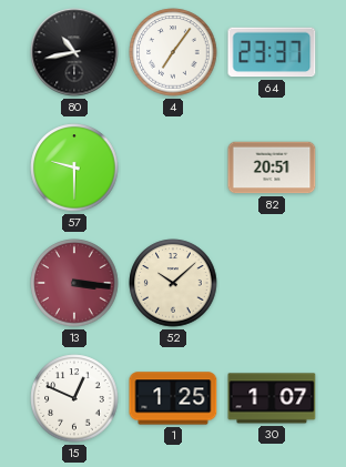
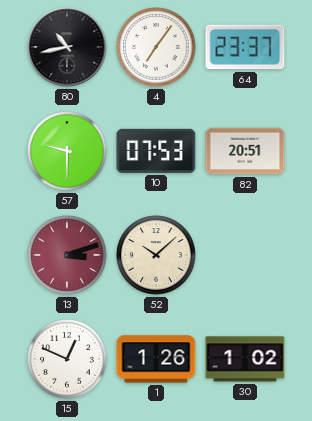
10: none -> 07:53
13: 3:16 -> 3:12
1: 1:25 -> 1:26
30: 1:07 -> 1:02
